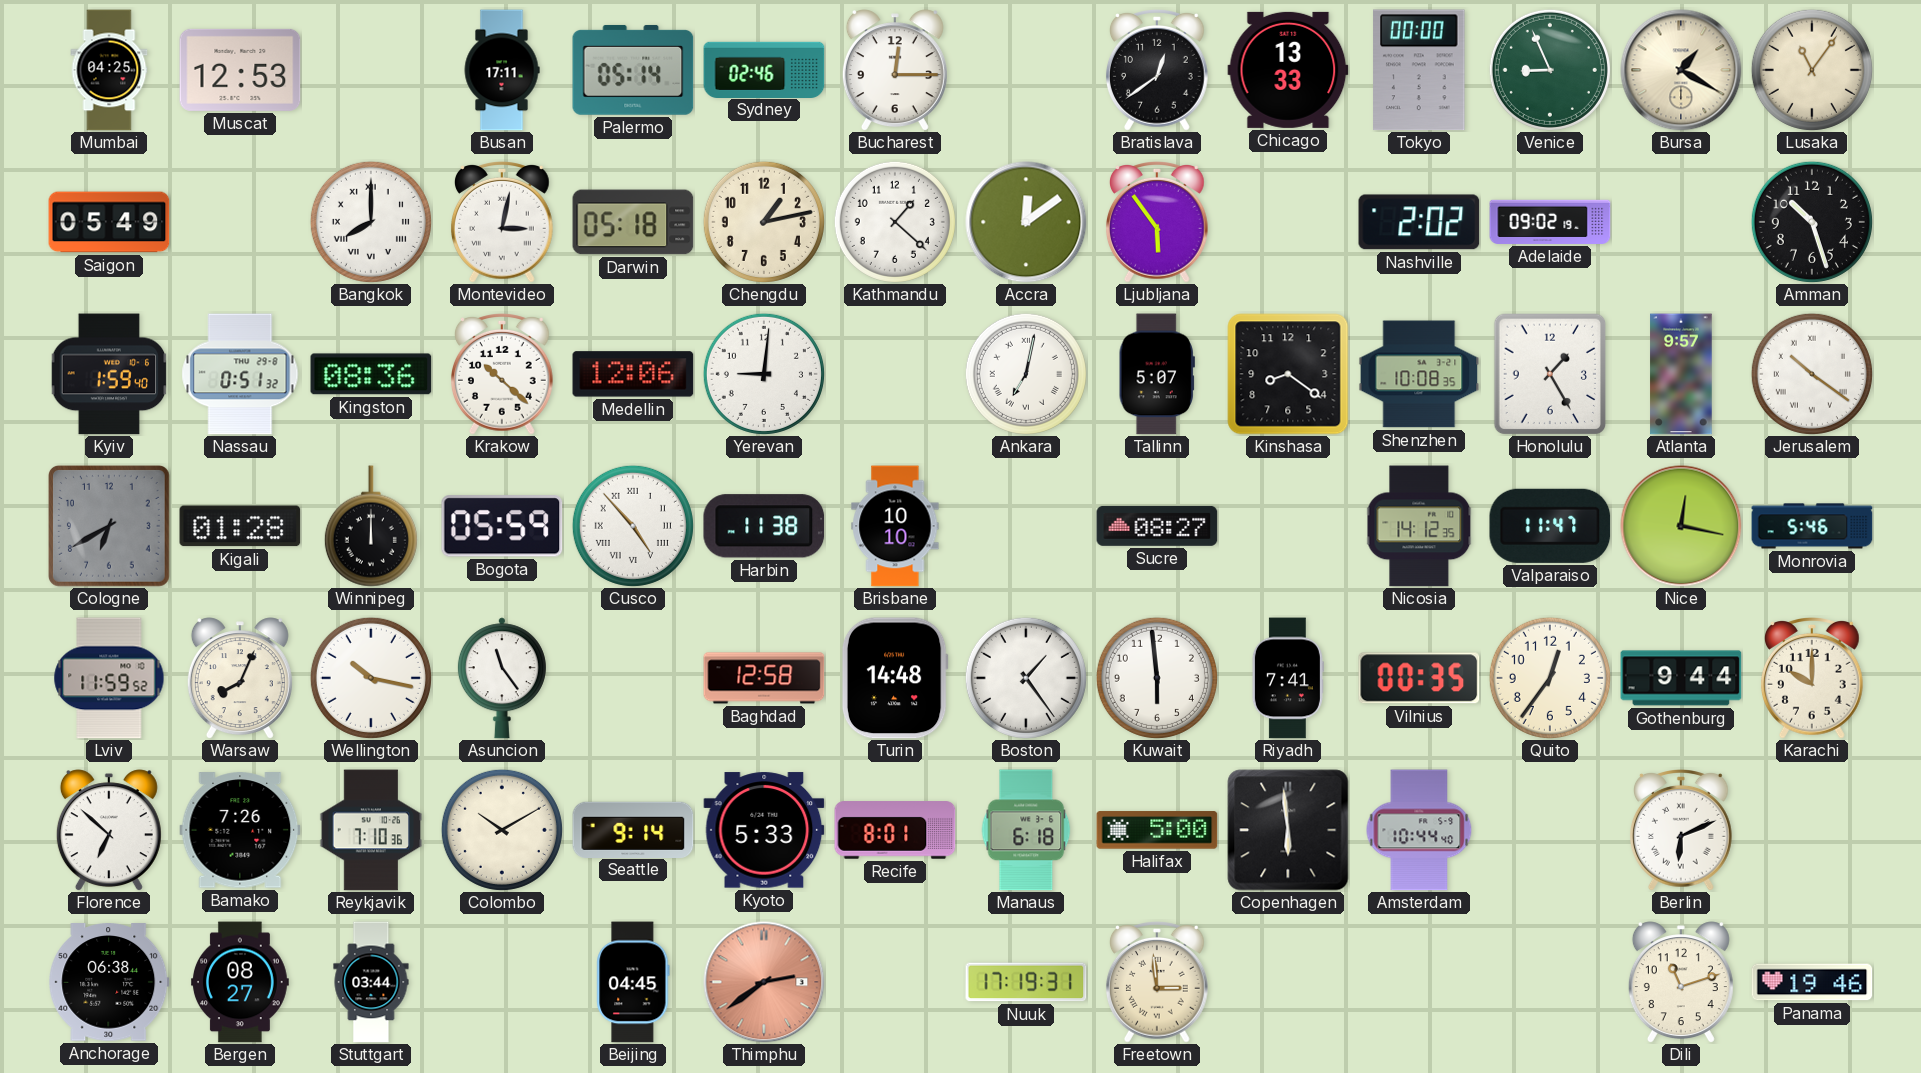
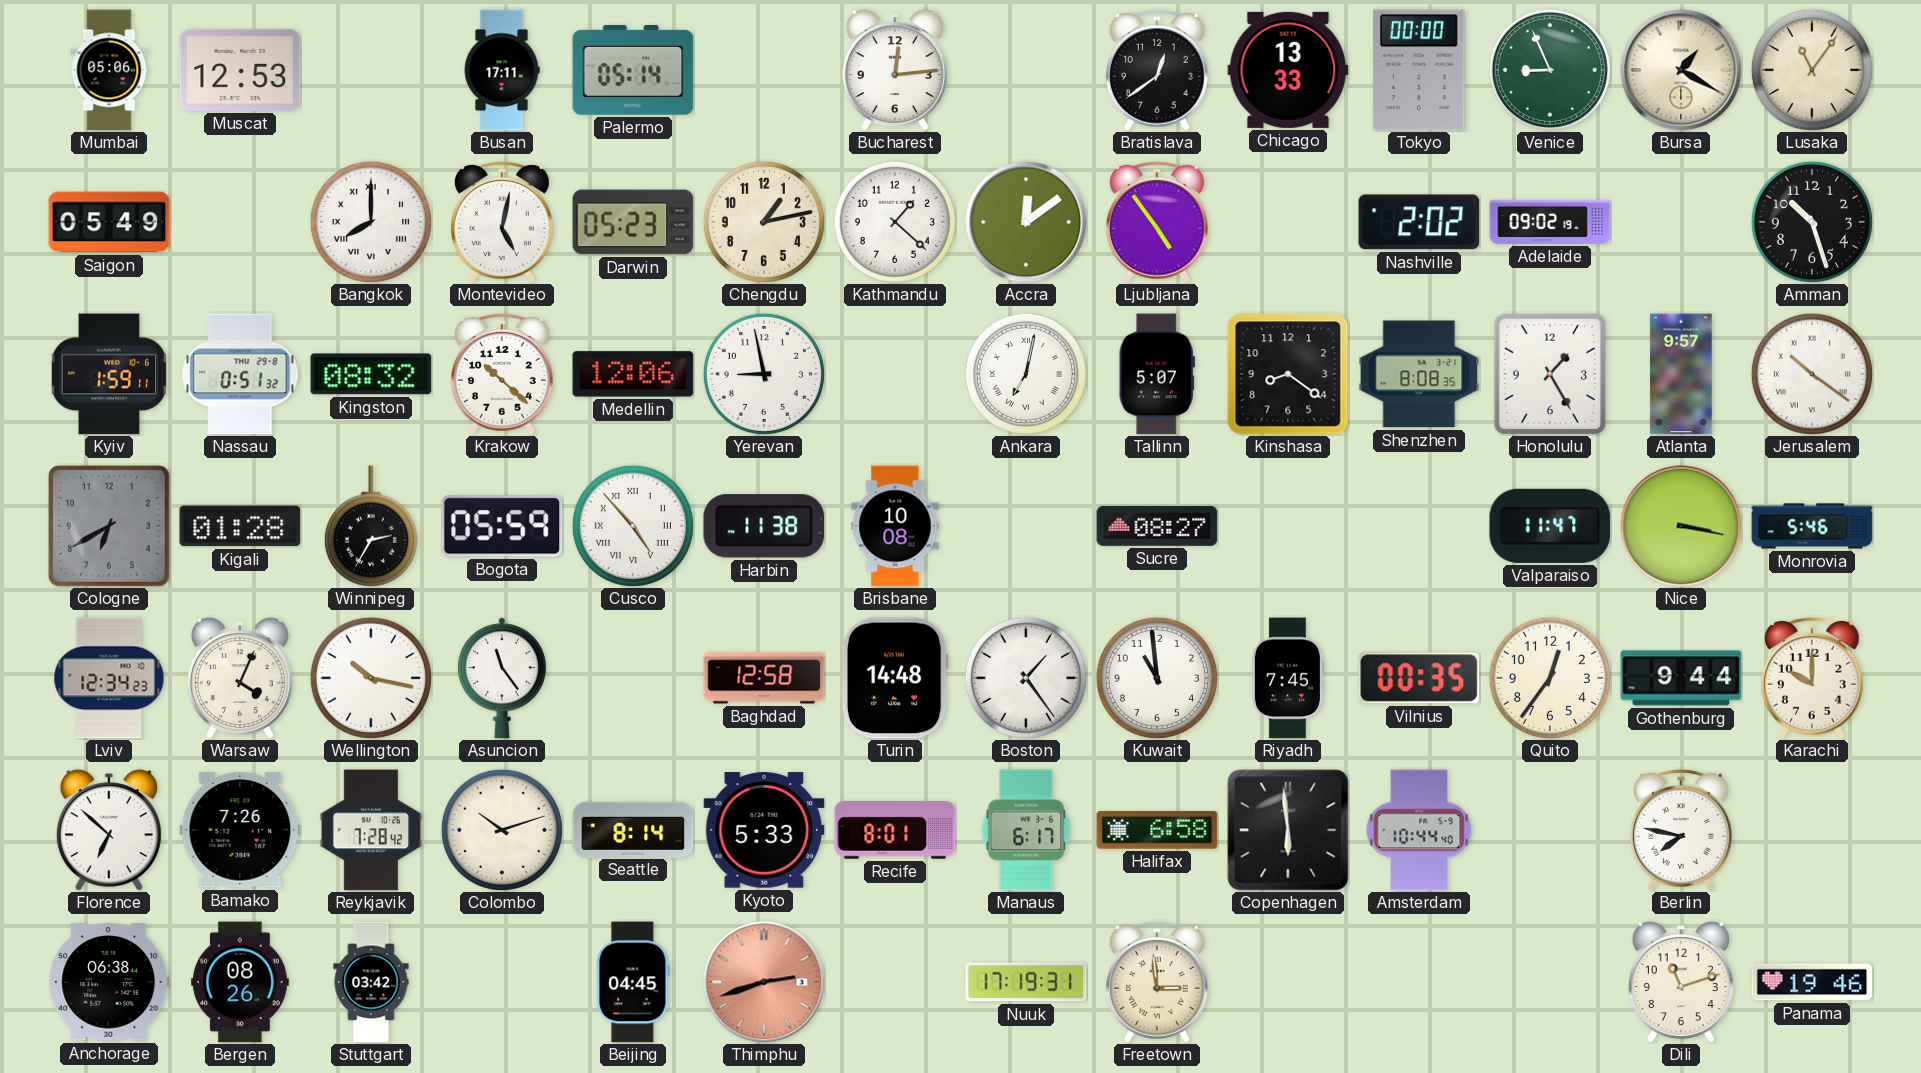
Mumbai: 04:25 -> 05:06
Sydney: 02:46 -> none
Bucharest: 12:15 -> 12:14
Montevideo: 3:02 -> 5:02
Darwin: 05:18 -> 05:23
Ljubljana: 5:54 -> 4:54
Kyiv: 1:59:40 -> 1:59:11
Kingston: 08:36 -> 08:32
Yerevan: 9:01 -> 8:58
Shenzhen: 10:08 -> 8:08
Winnipeg: 12:00 -> 2:35
Brisbane: 10:10 -> 10:08
Nicosia: 14:12 -> none
Nice: 12:17 -> 3:17
Lviv: 11:59 -> 12:34
Warsaw: 8:04 -> 4:04
Kuwait: 5:59 -> 10:59
Riyadh: 7:41 -> 7:45
Reykjavik: 7:10 -> 7:28
Colombo: 10:10 -> 10:12
Seattle: 9:14 -> 8:14
Manaus: 6:18 -> 6:17
Halifax: 5:00 -> 6:58
Berlin: 6:11 -> 7:47
Bergen: 08:27 -> 08:26
Stuttgart: 03:44 -> 03:42
Thimphu: 2:39 -> 2:42
